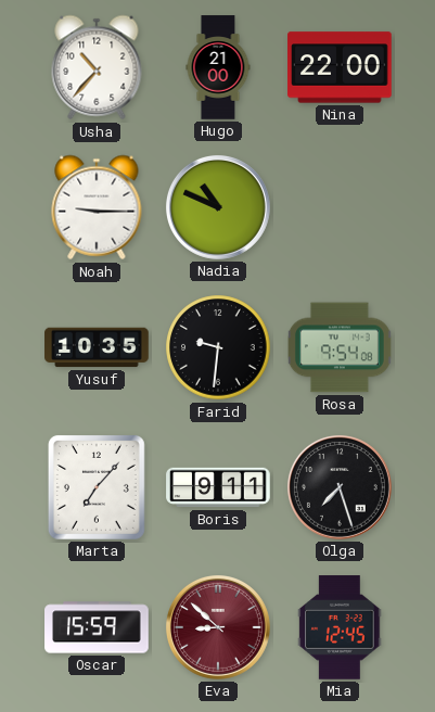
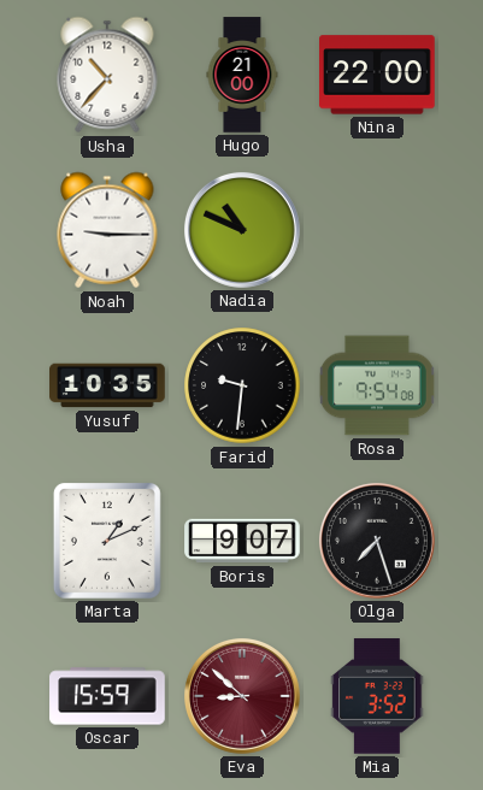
Marta: 7:07 -> 1:11
Boris: 9:11 -> 9:07
Mia: 12:45 -> 3:52
